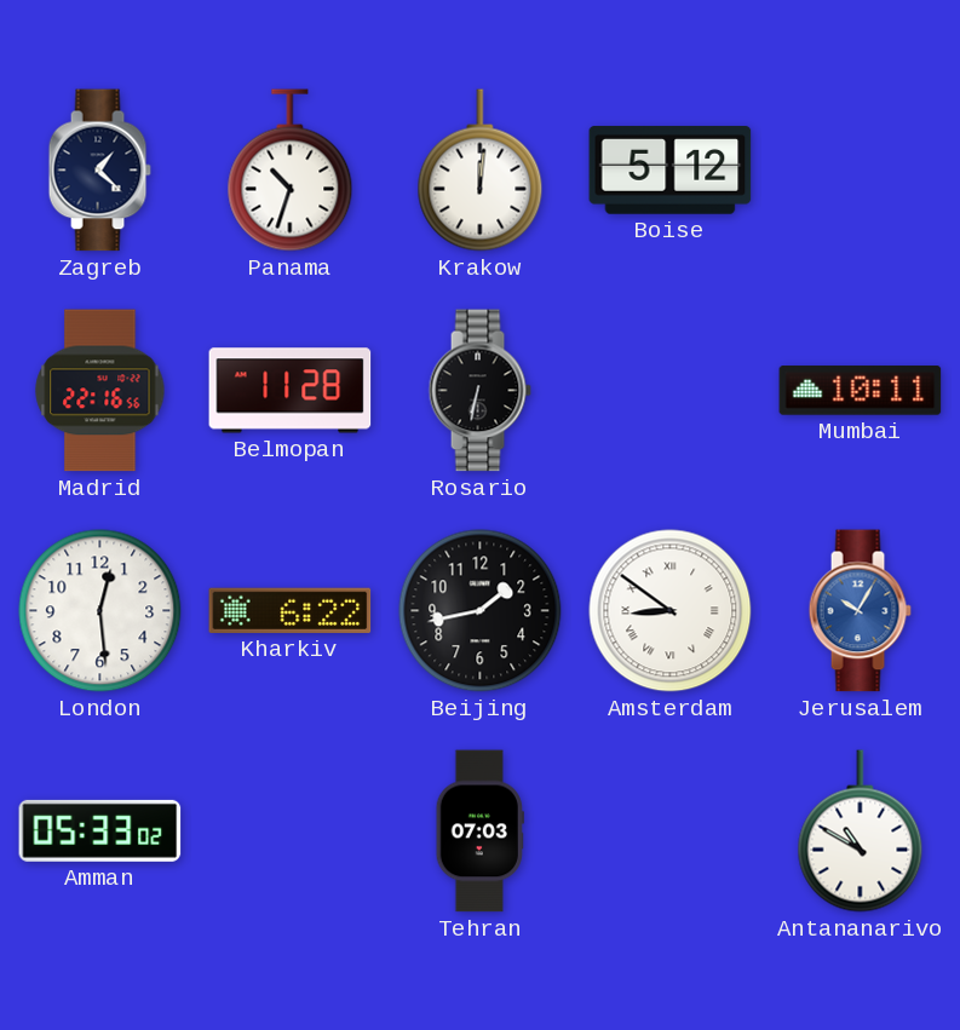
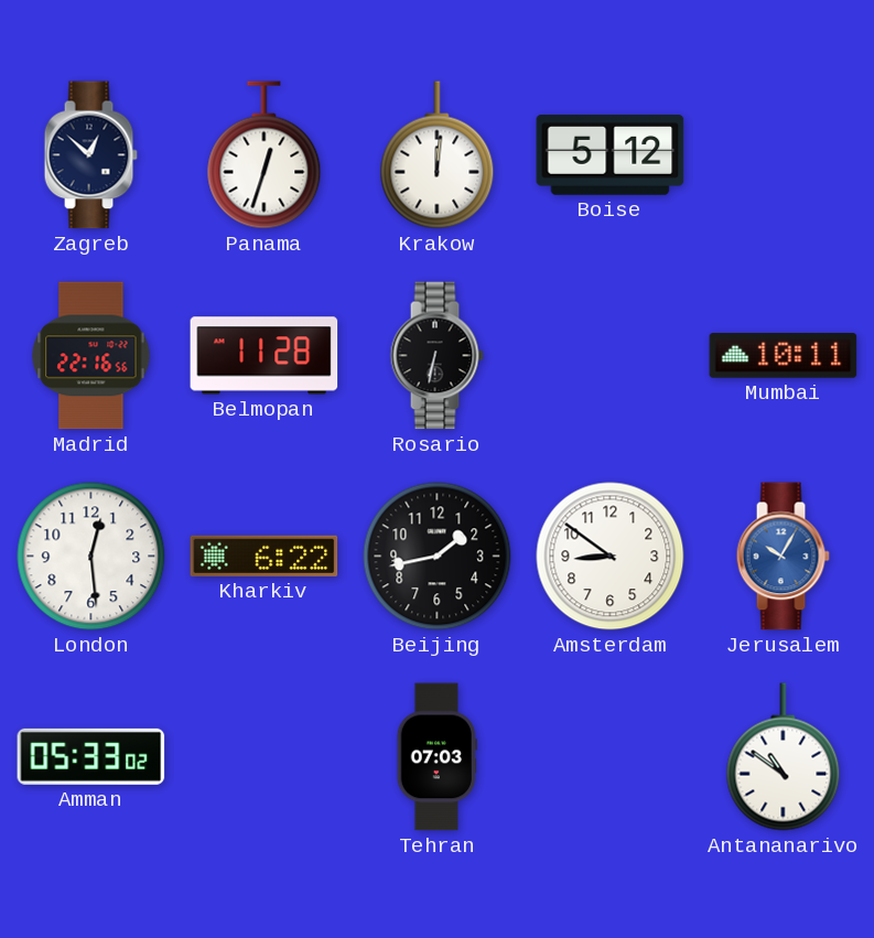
Zagreb: 1:22 -> 12:52
Panama: 10:33 -> 12:33
Amsterdam numerals: Roman -> Arabic
Antananarivo: 10:50 -> 10:51
